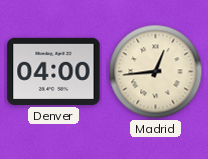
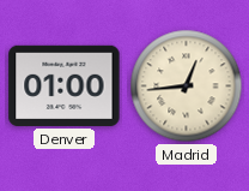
Denver: 04:00 -> 01:00
